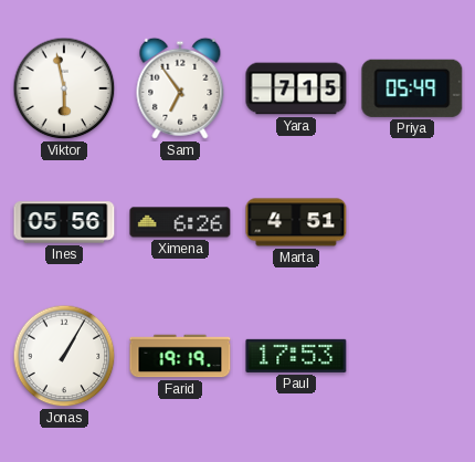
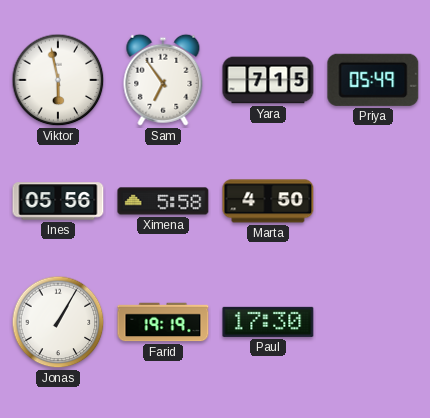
Ximena: 6:26 -> 5:58
Marta: 4:51 -> 4:50
Paul: 17:53 -> 17:30
